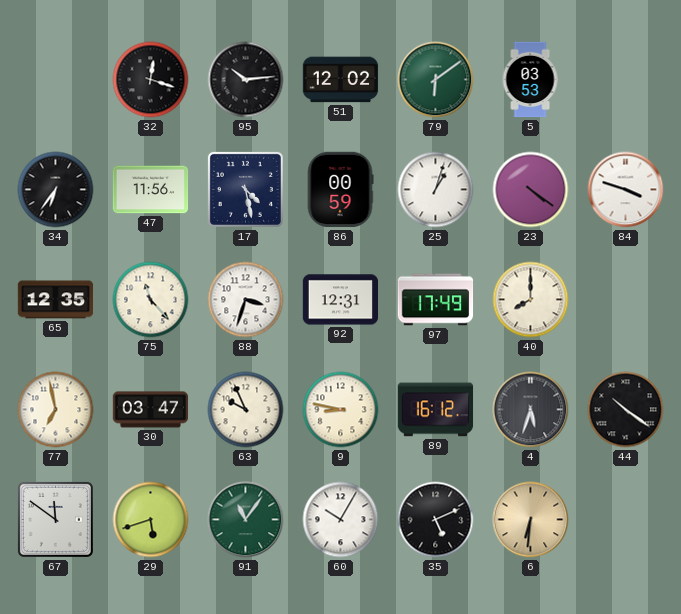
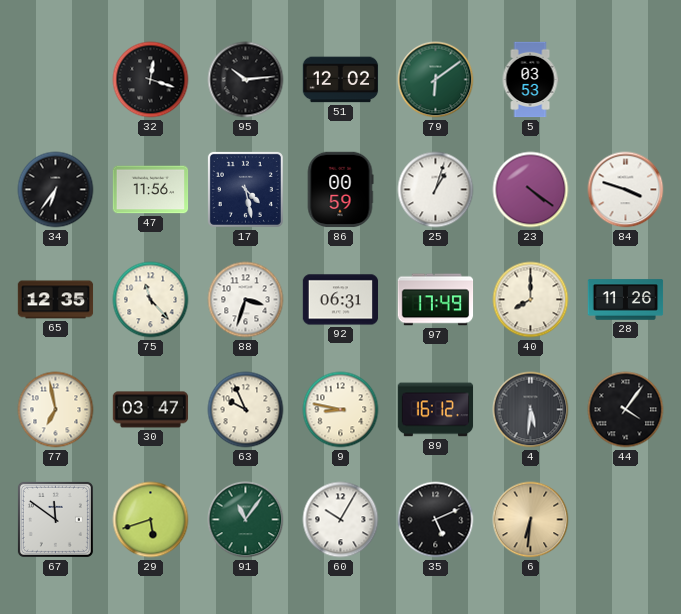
92: 12:31 -> 06:31
28: none -> 11:26
4: 5:33 -> 5:31
44: 10:21 -> 4:06
